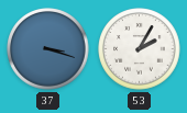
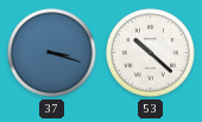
53: 2:05 -> 10:22
